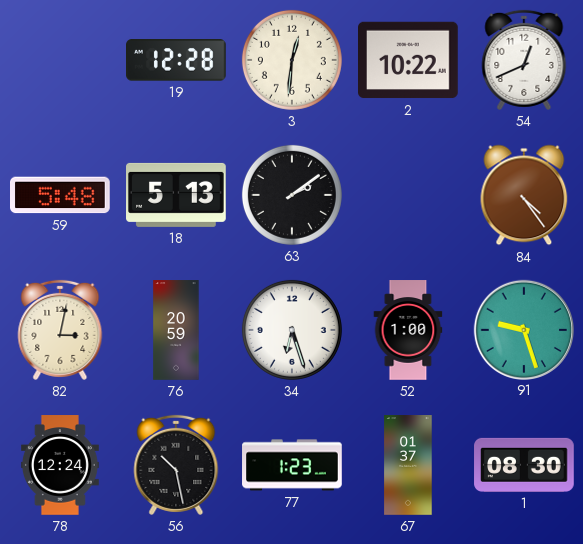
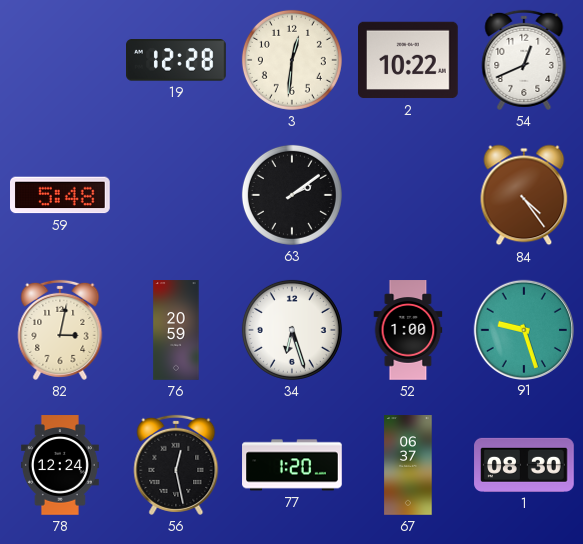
18: 5:13 -> none
56: 10:28 -> 12:28
77: 1:23 -> 1:20
67: 01:37 -> 06:37
